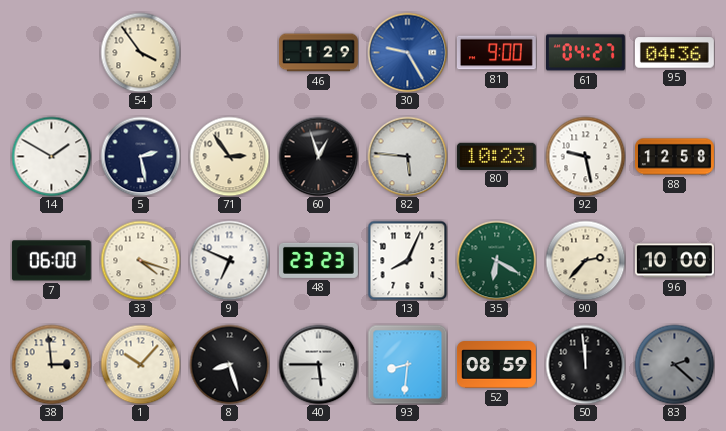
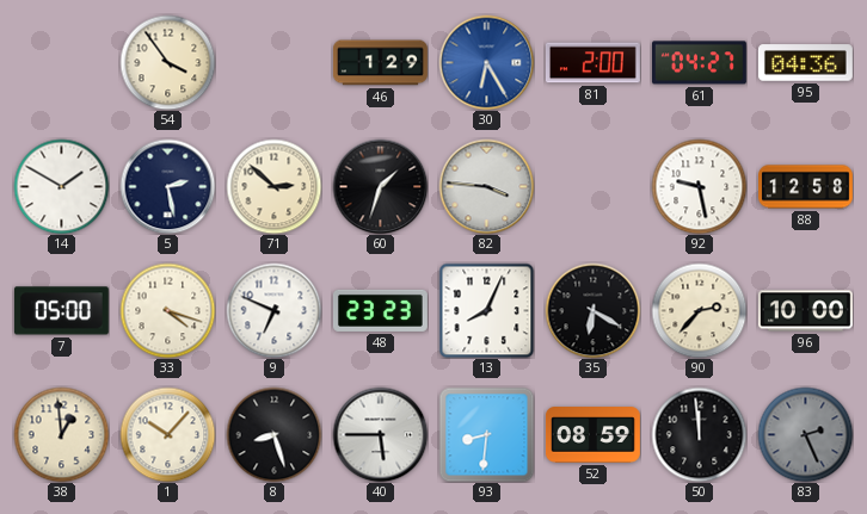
30: 9:25 -> 6:25
81: 9:00 -> 2:00
71: 2:54 -> 2:52
60: 12:57 -> 1:33
82: 5:46 -> 3:46
80: 10:23 -> none
7: 06:00 -> 05:00
35 dial: green -> black
38: 2:59 -> 12:59
83: 2:22 -> 2:26
